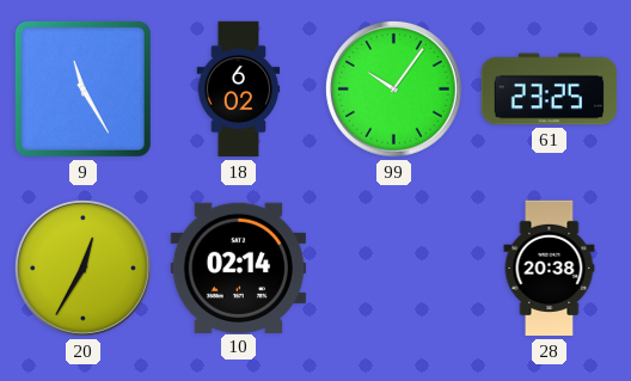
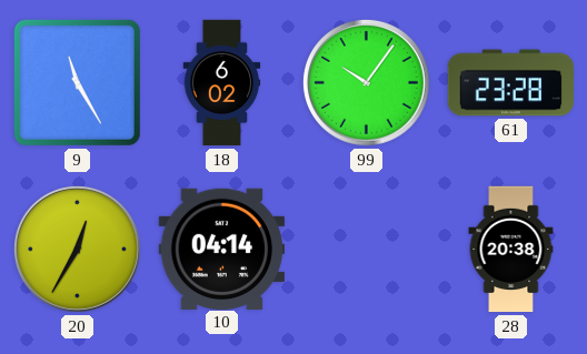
61: 23:25 -> 23:28
10: 02:14 -> 04:14
